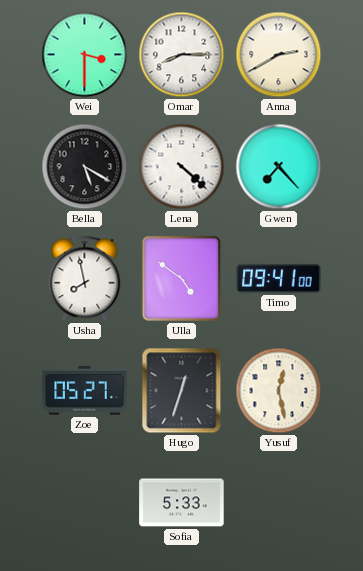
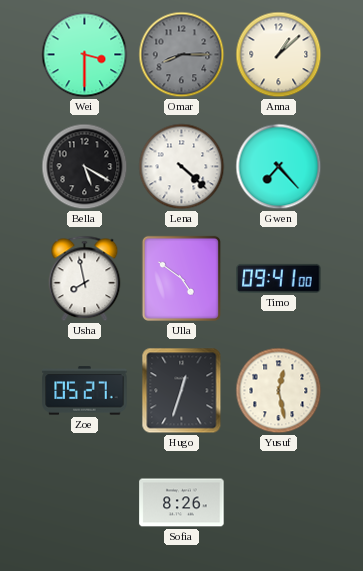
Omar dial: white -> grey
Anna: 2:40 -> 1:08
Sofia: 5:33 -> 8:26
